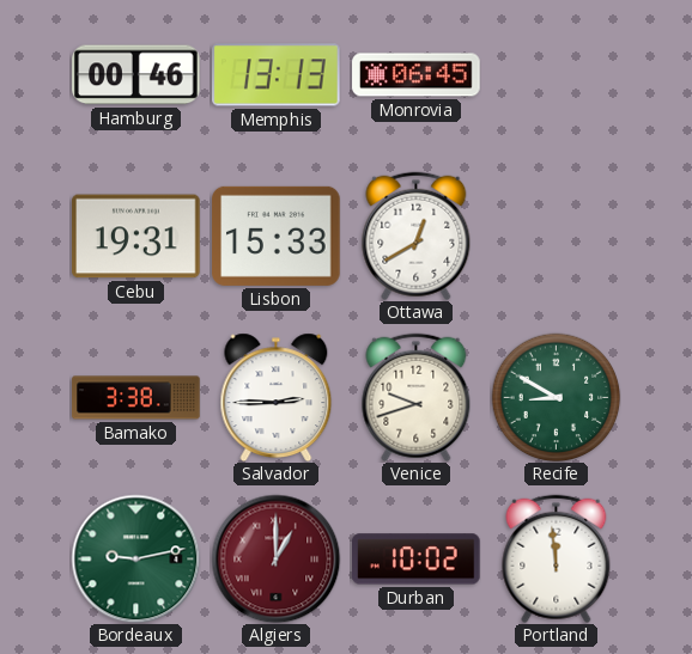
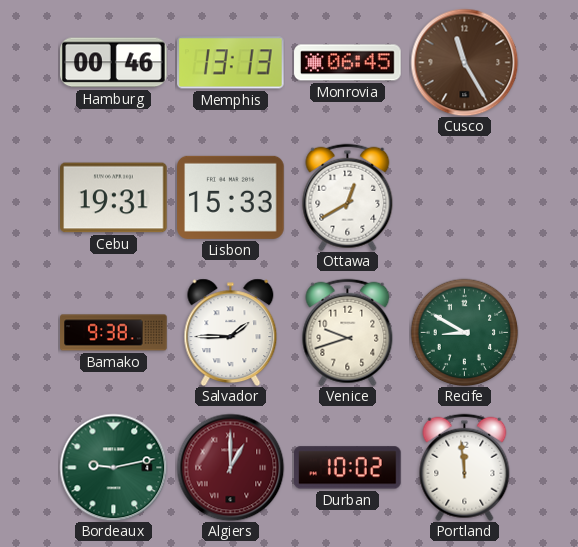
Cusco: none -> 11:25
Bamako: 3:38 -> 9:38
Salvador: 2:45 -> 1:45
